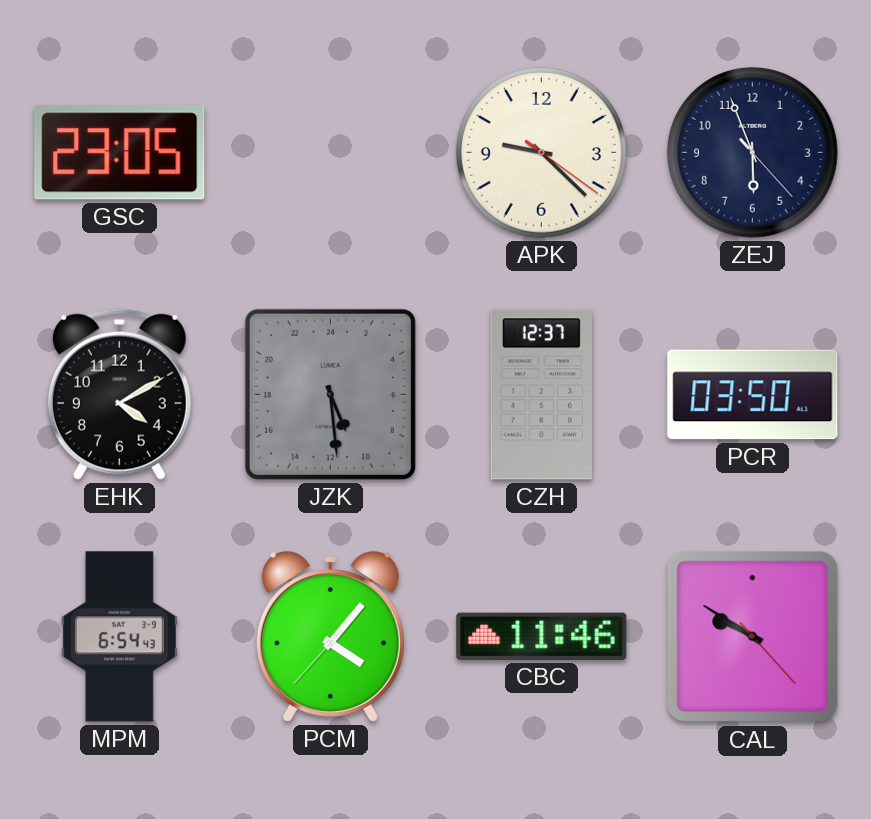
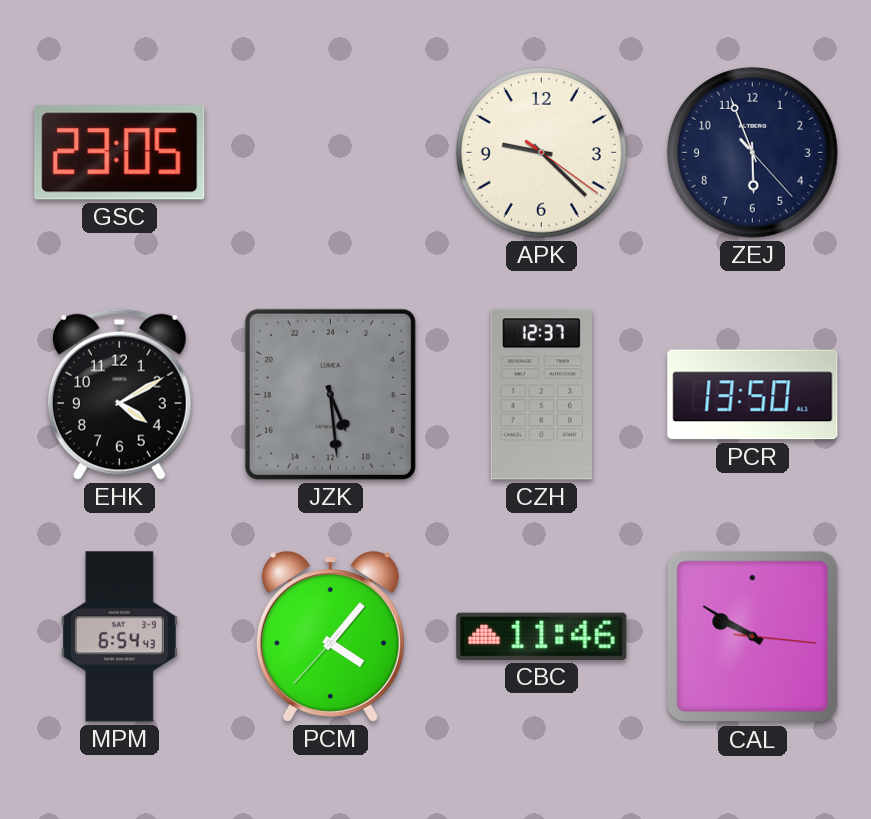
PCR: 03:50 -> 13:50
CAL: 9:50:23 -> 9:50:16
